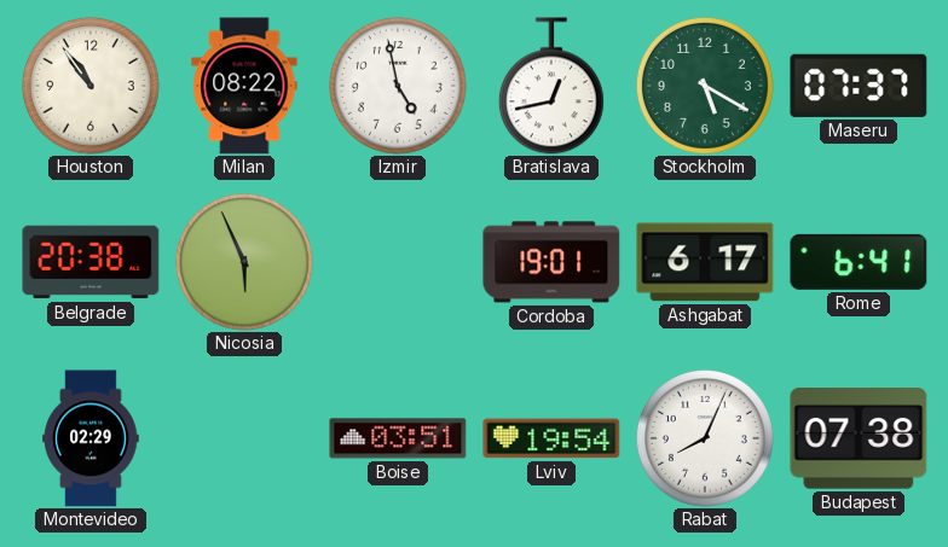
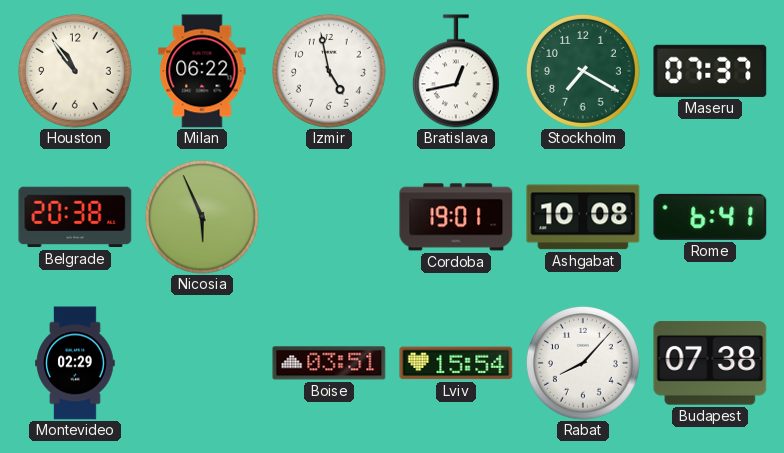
Milan: 08:22 -> 06:22
Stockholm: 5:20 -> 7:20
Ashgabat: 6:17 -> 10:08
Lviv: 19:54 -> 15:54
Rabat: 8:04 -> 8:07
